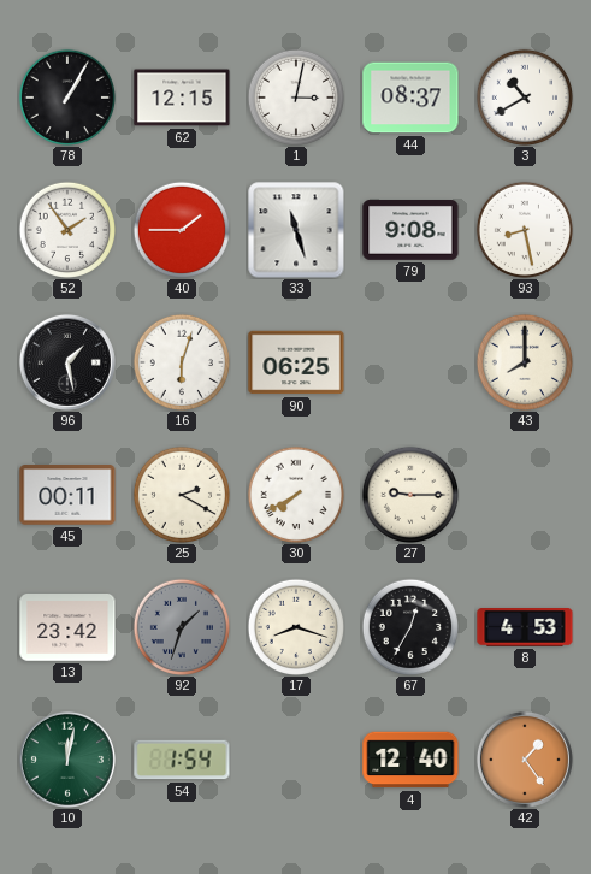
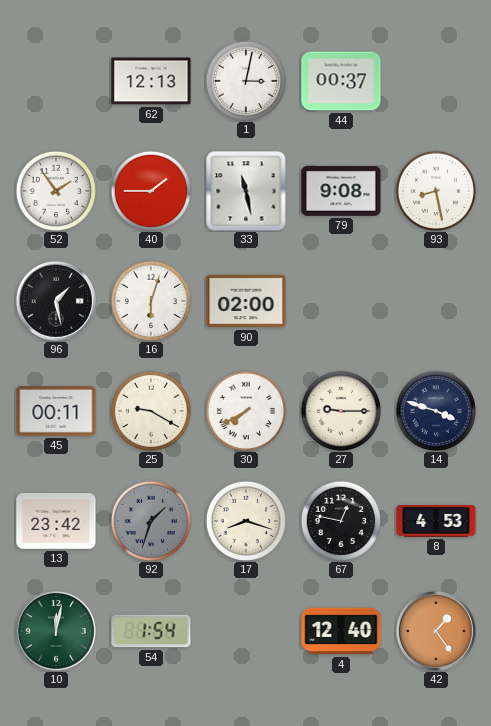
78: 1:05 -> none
62: 12:15 -> 12:13
44: 08:37 -> 00:37
3: 10:40 -> none
33: 11:27 -> 11:28
90: 06:25 -> 02:00
43: 8:00 -> none
25: 2:20 -> 9:20
14: none -> 3:48
67: 12:35 -> 12:47
